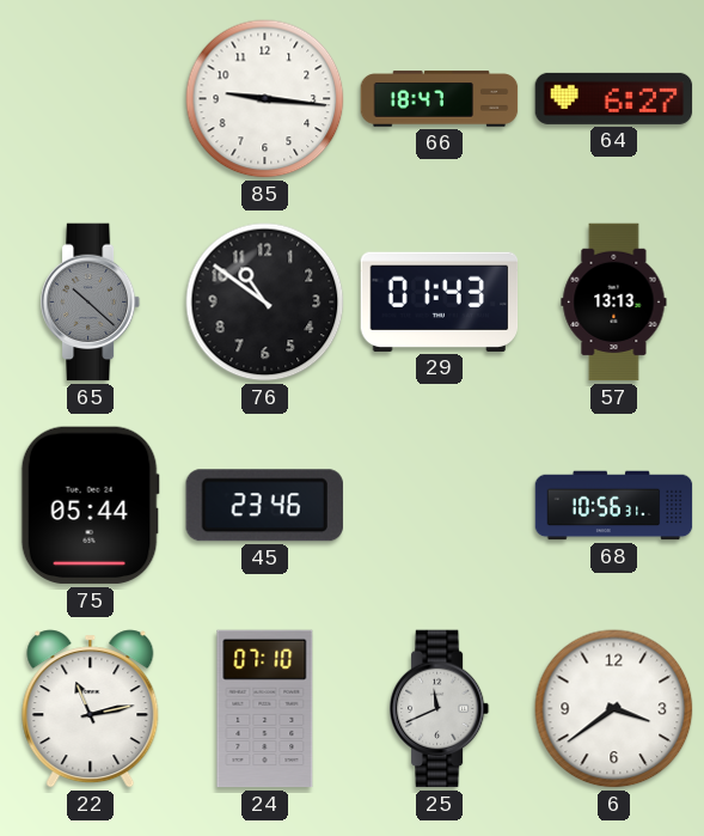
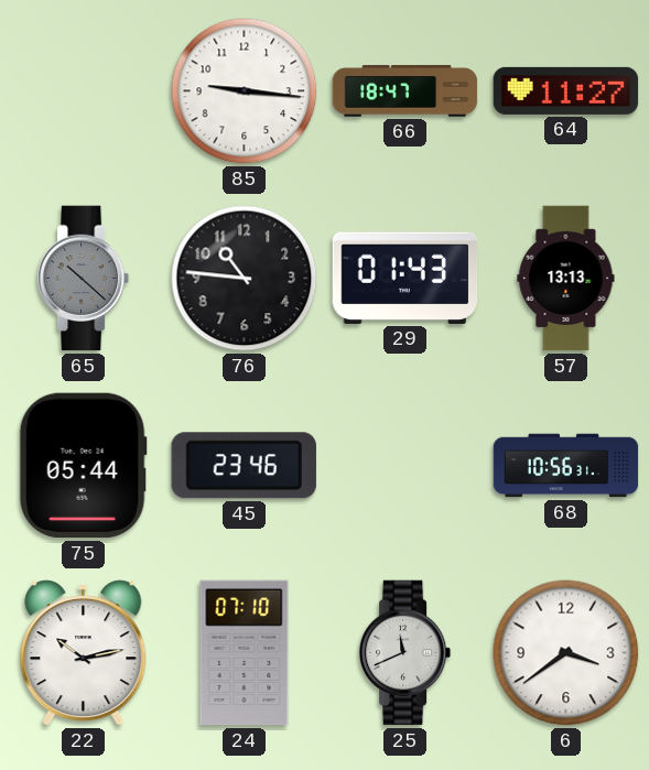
64: 6:27 -> 11:27
76: 10:51 -> 10:46
22: 11:13 -> 10:13
